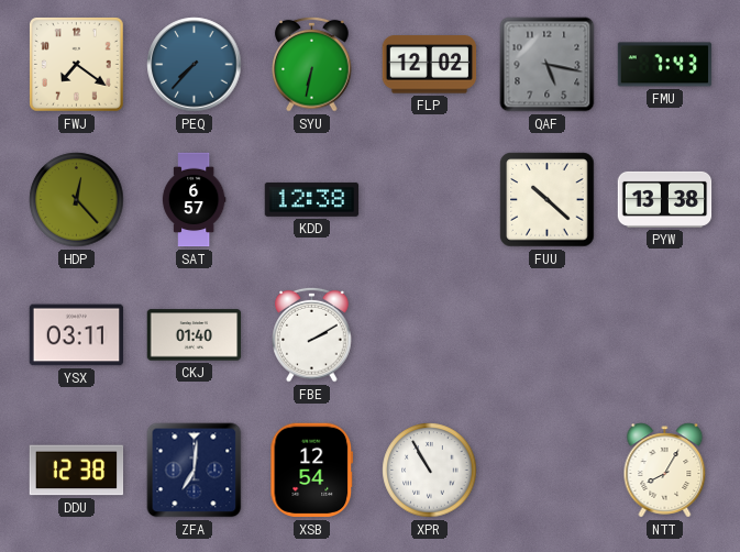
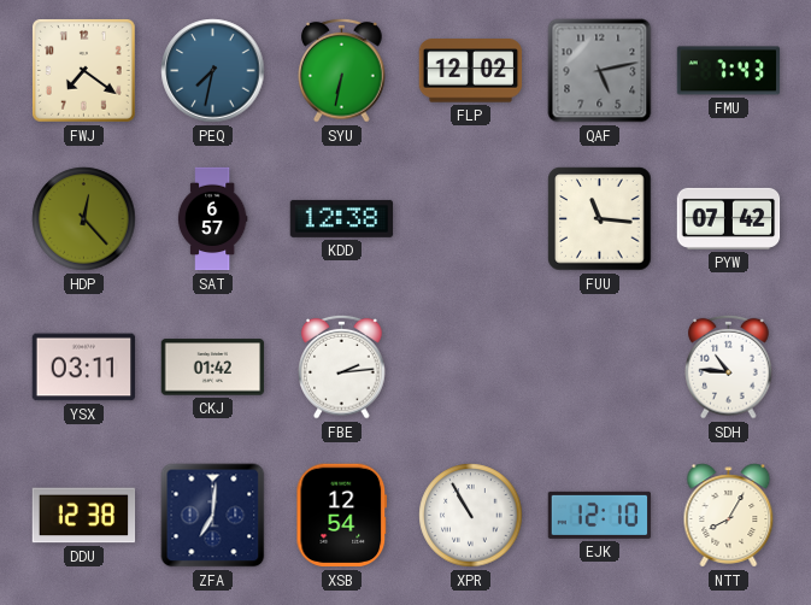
PEQ: 7:37 -> 7:32
QAF: 5:17 -> 5:13
FUU: 10:22 -> 11:16
PYW: 13:38 -> 07:42
CKJ: 01:40 -> 01:42
FBE: 2:10 -> 2:14
SDH: none -> 10:46
EJK: none -> 12:10
